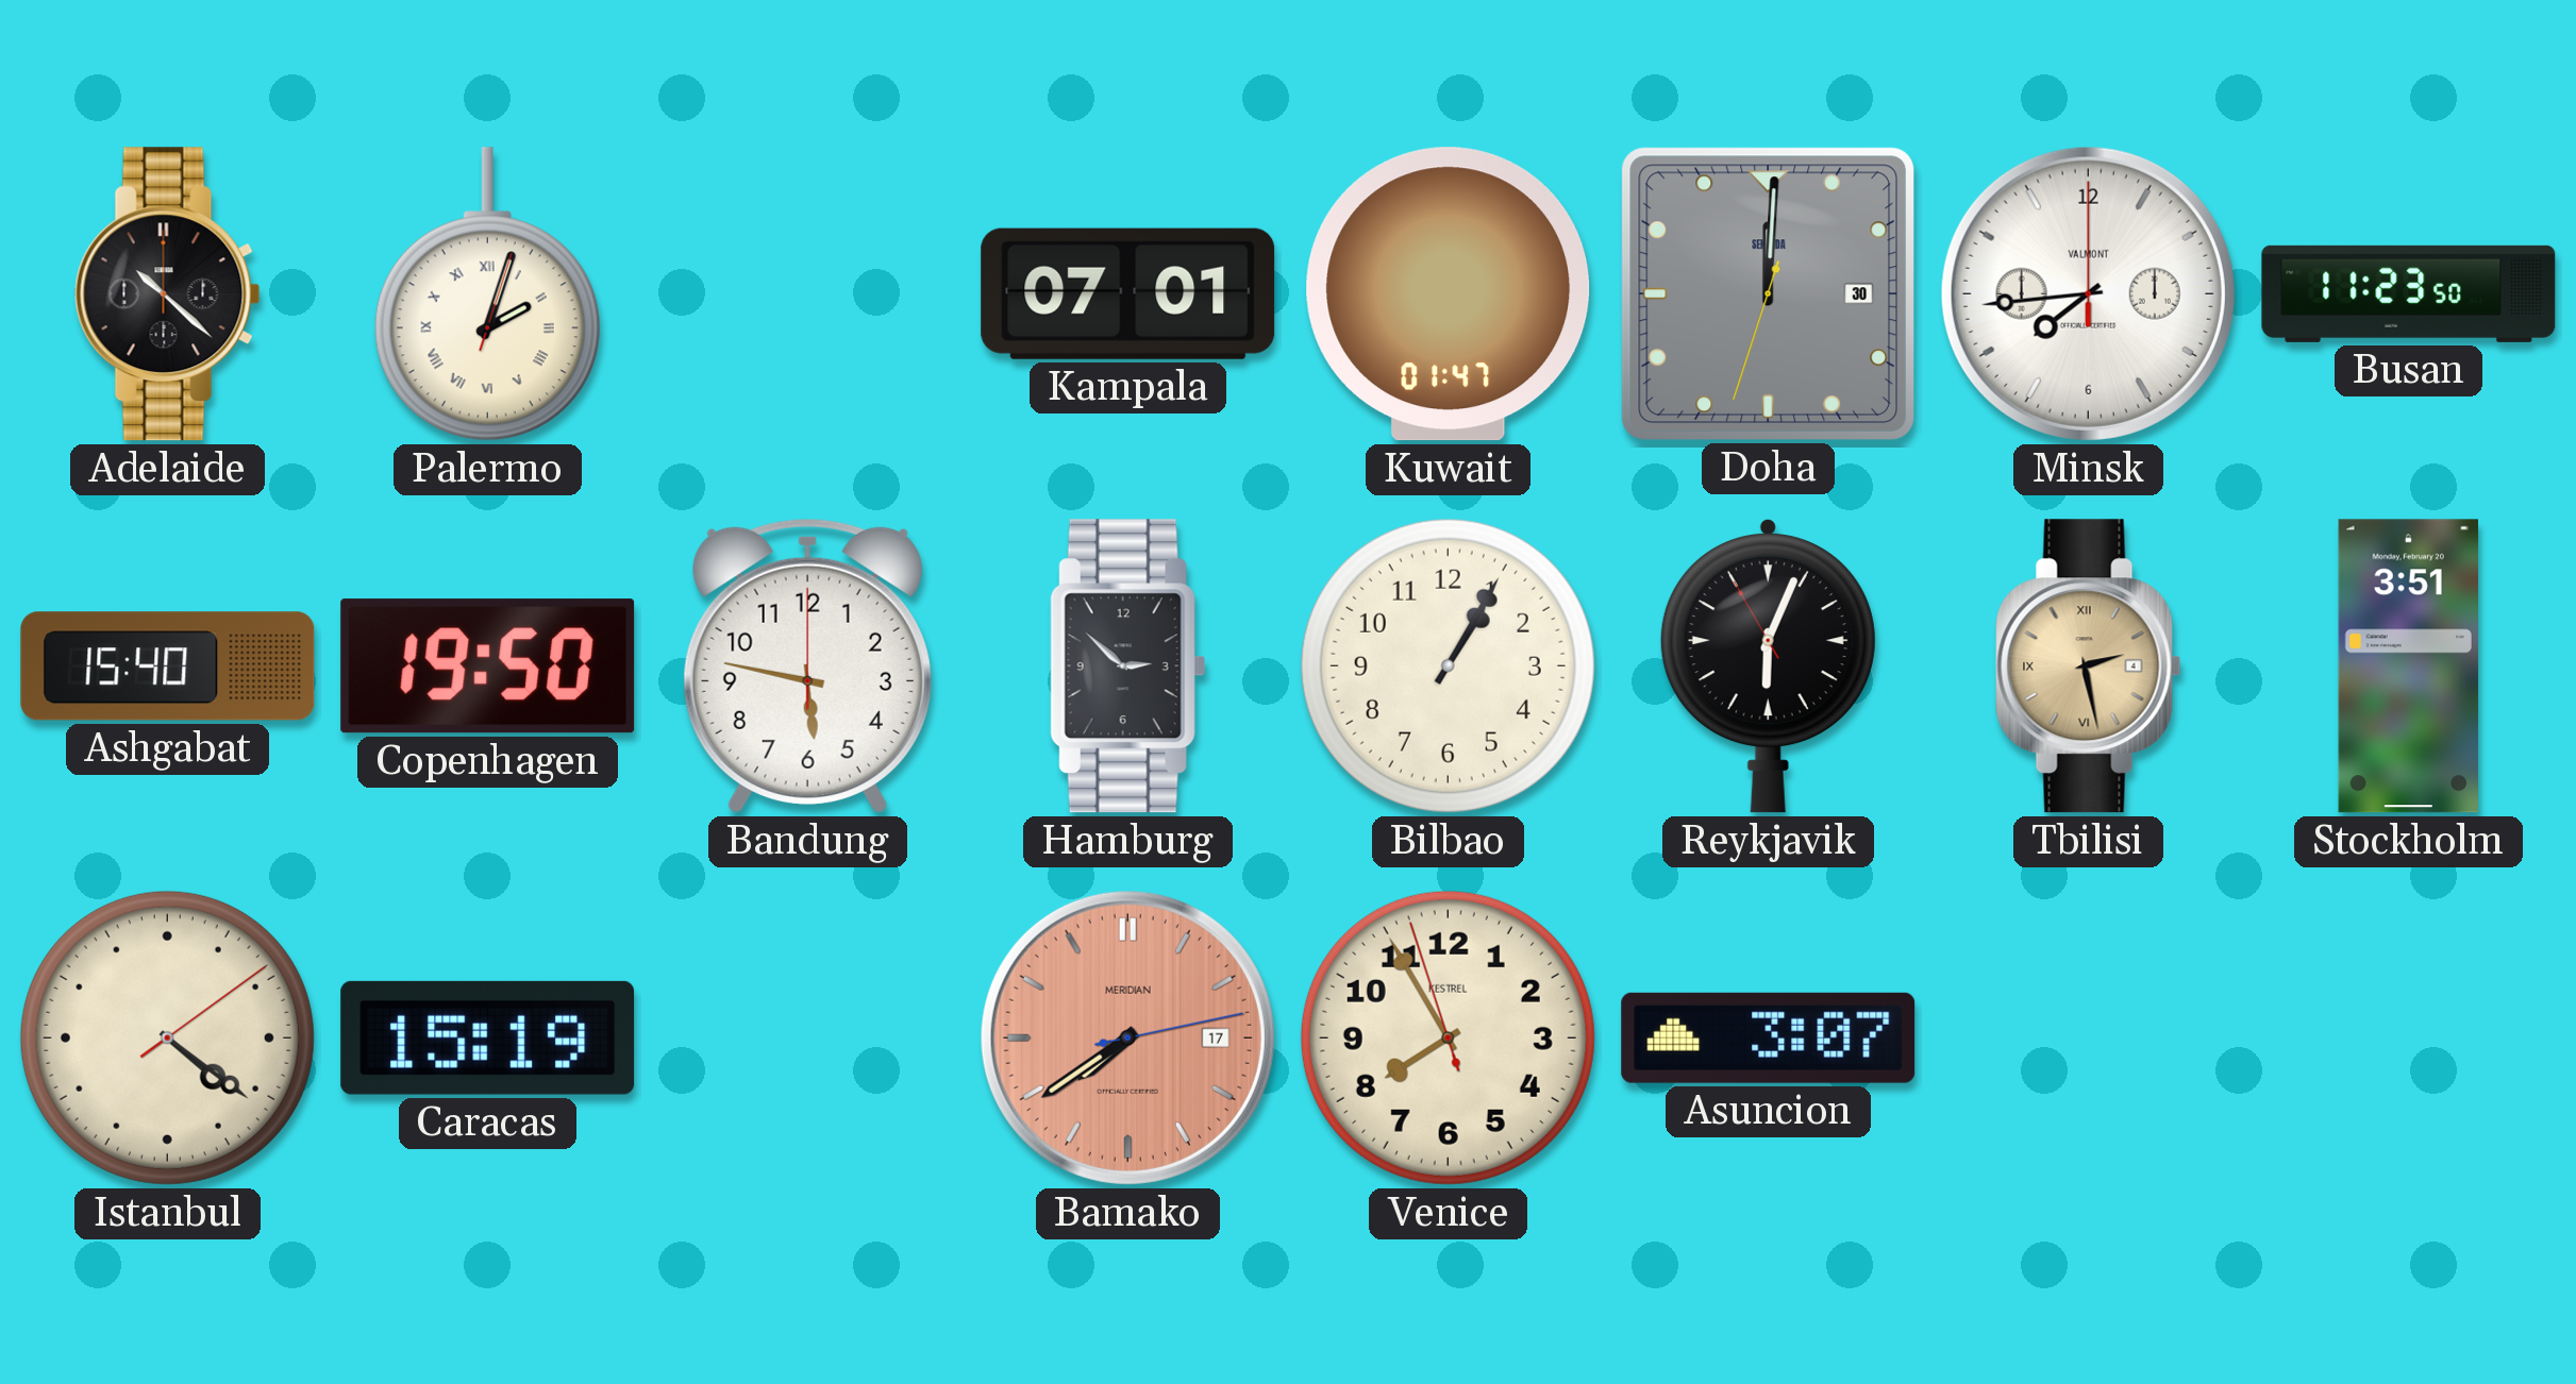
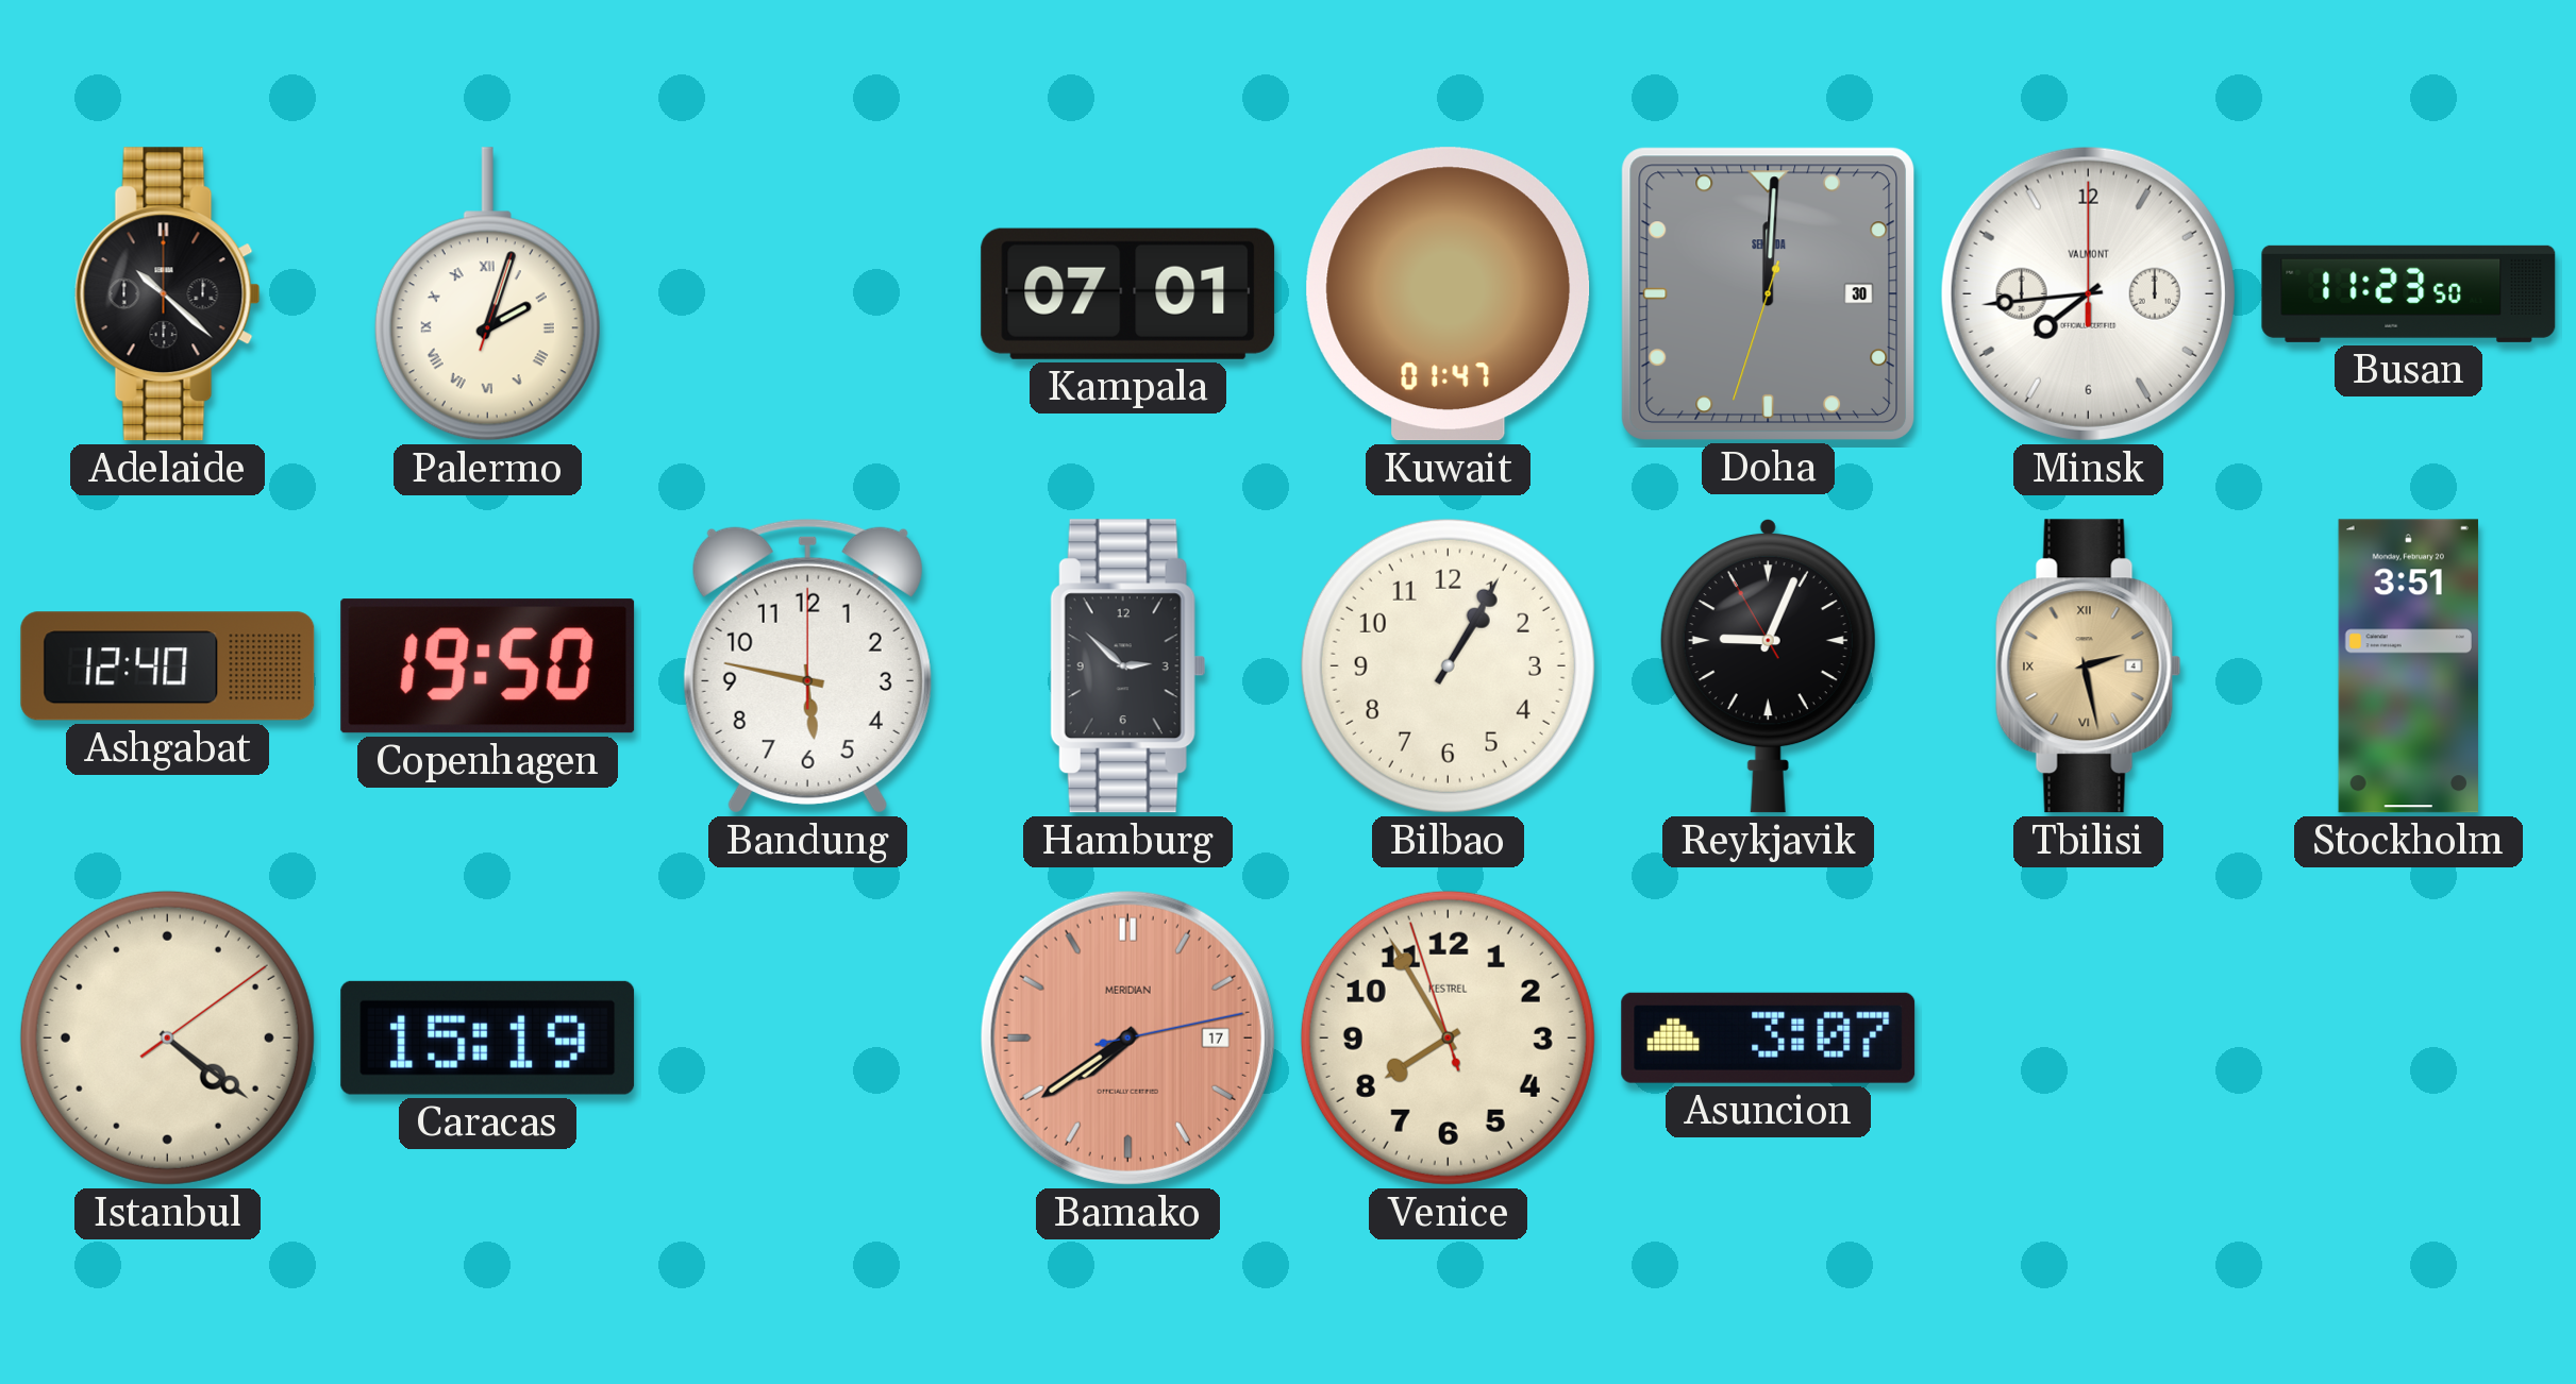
Ashgabat: 15:40 -> 12:40
Reykjavik: 6:03 -> 9:03
